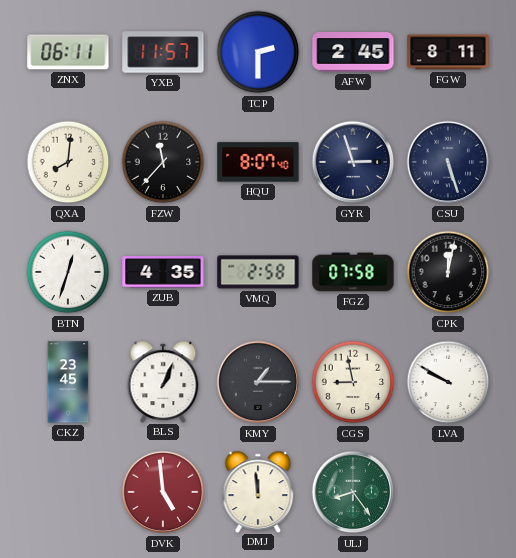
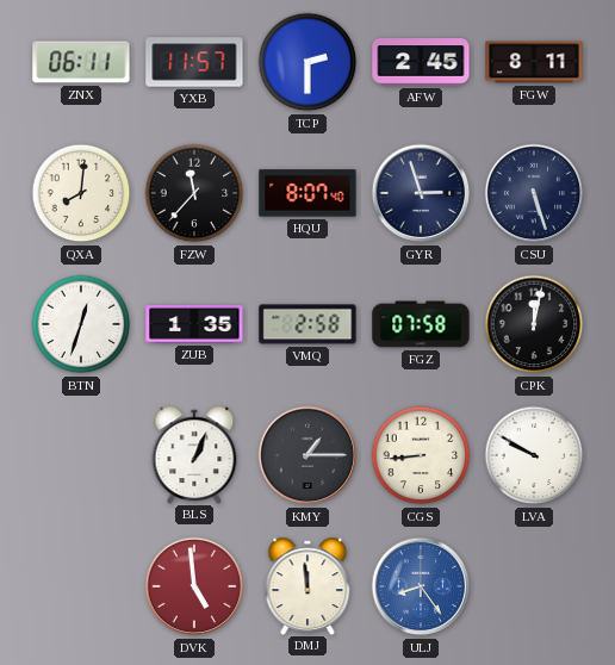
ZUB: 4:35 -> 1:35
CKZ: 23:45 -> none
CGS: 8:58 -> 8:44
ULJ dial: green -> blue
